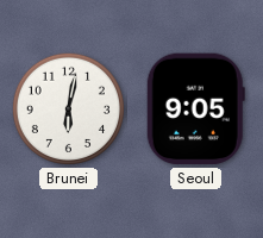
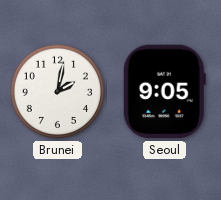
Brunei: 6:02 -> 2:02
